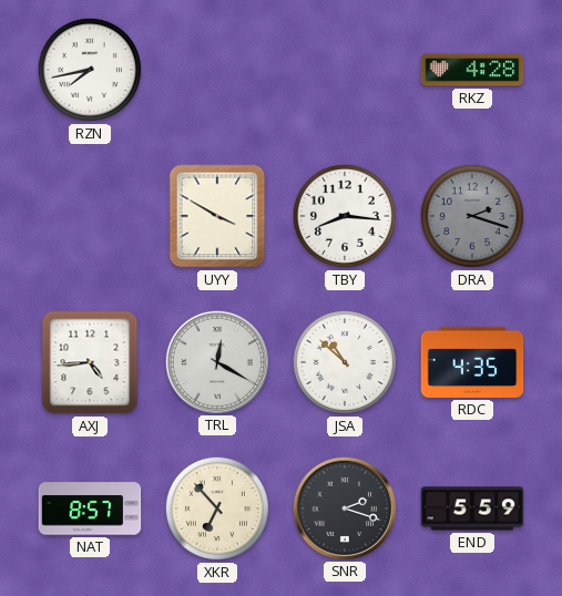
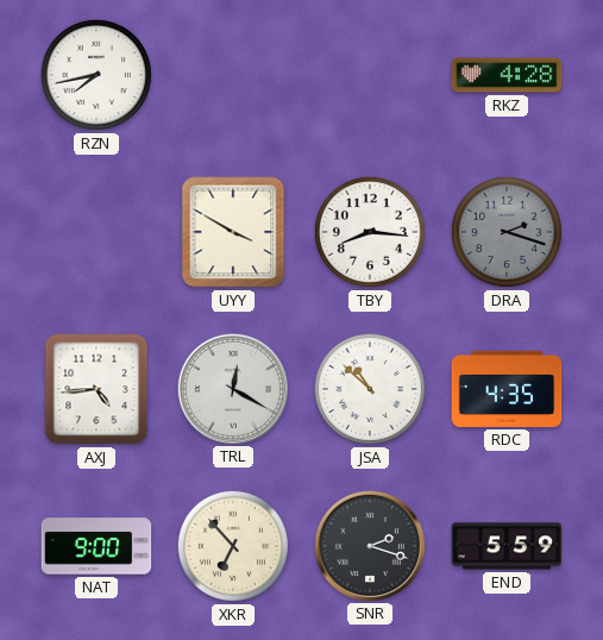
NAT: 8:57 -> 9:00
